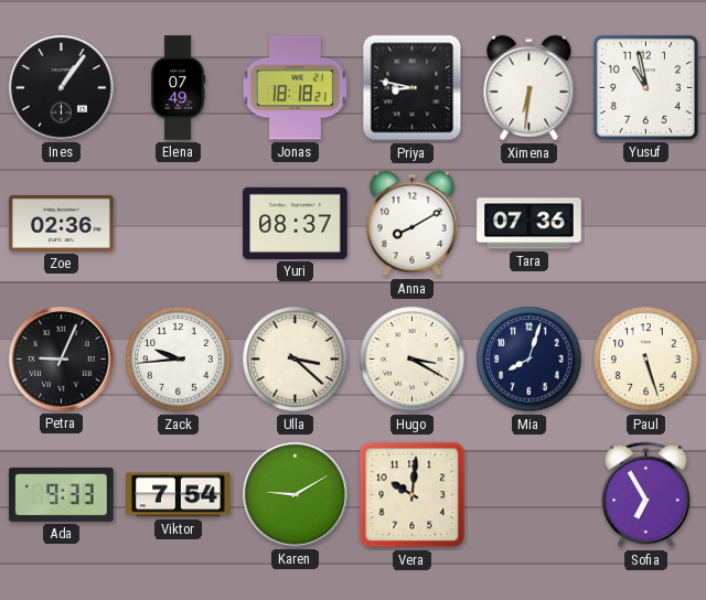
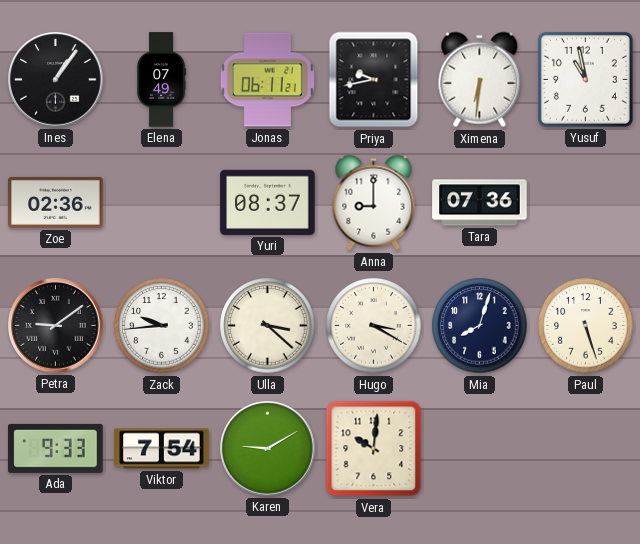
Jonas: 18:18 -> 06:11
Priya: 8:47 -> 9:43
Anna: 8:10 -> 9:00
Petra: 9:04 -> 9:09
Sofia: 6:55 -> none
